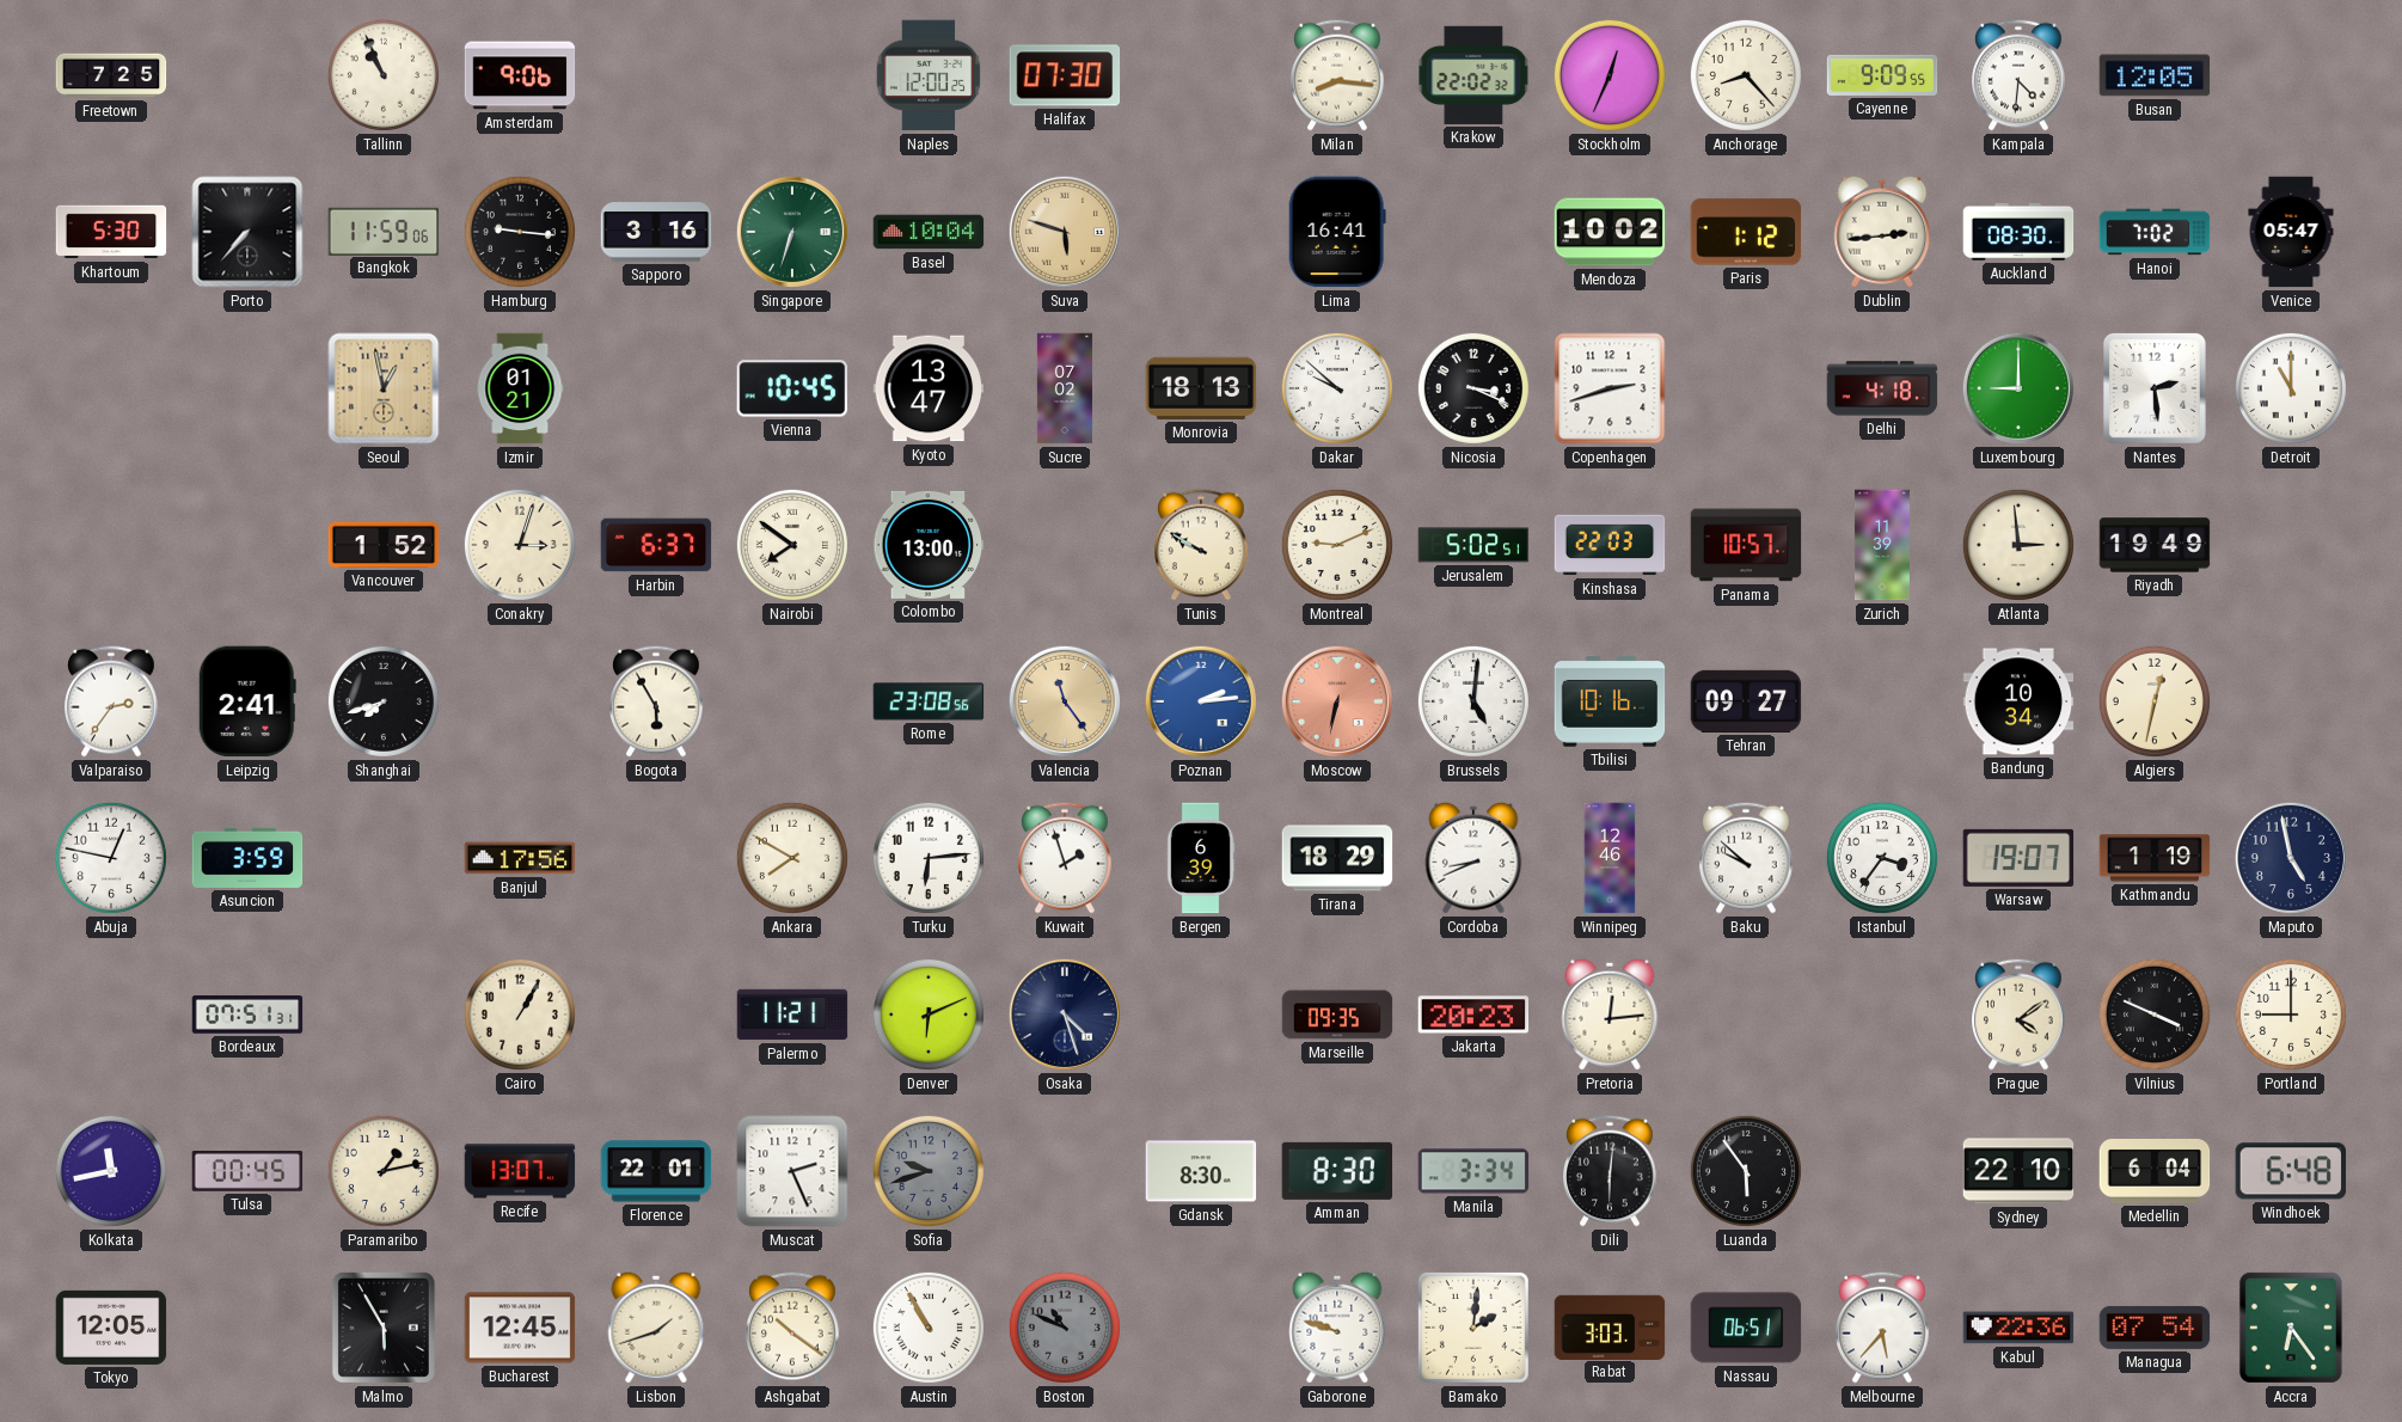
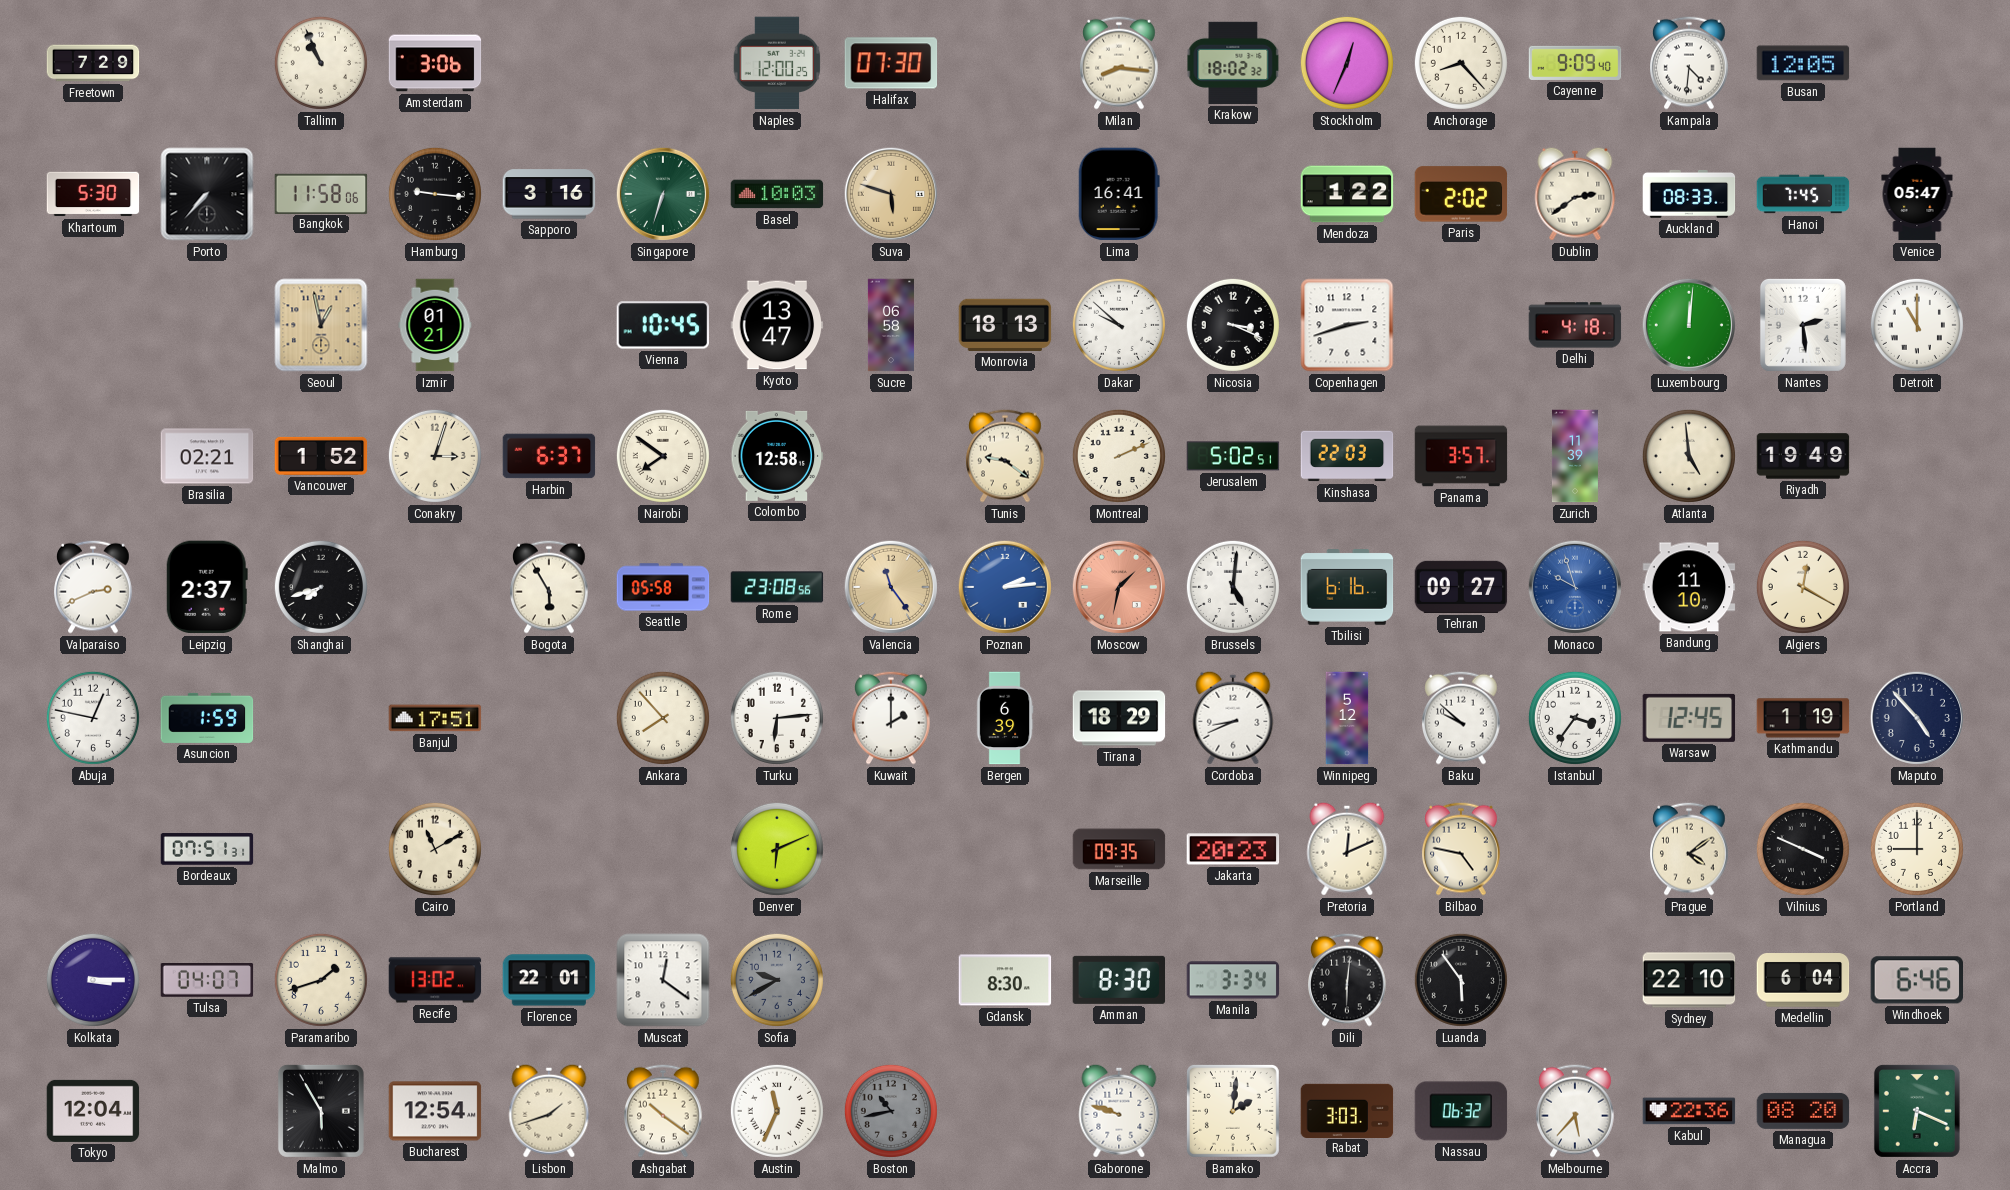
Freetown: 7:25 -> 7:29
Amsterdam: 9:06 -> 3:06
Krakow: 22:02 -> 18:02
Cayenne: 9:09:55 -> 9:09:40
Bangkok: 11:59 -> 11:58
Basel: 10:04 -> 10:03
Mendoza: 10:02 -> 1:22
Paris: 1:12 -> 2:02
Dublin: 2:44 -> 2:39
Auckland: 08:30 -> 08:33
Hanoi: 7:02 -> 7:45
Sucre: 07:02 -> 06:58
Luxembourg: 9:00 -> 12:01
Brasilia: none -> 02:21
Colombo: 13:00 -> 12:58
Tunis: 9:50 -> 9:21
Montreal: 9:11 -> 2:11
Panama: 10:57 -> 3:57
Atlanta: 2:59 -> 4:59
Valparaiso: 2:36 -> 2:41
Leipzig: 2:41 -> 2:37
Seattle: none -> 05:58
Moscow: 6:32 -> 1:32
Tbilisi: 10:16 -> 6:16
Monaco: none -> 9:57
Bandung: 10:34 -> 11:10
Algiers: 12:32 -> 12:20
Asuncion: 3:59 -> 1:59
Banjul: 17:56 -> 17:51
Ankara: 7:50 -> 7:53
Kuwait: 1:57 -> 2:00
Winnipeg: 12:46 -> 5:12
Warsaw: 19:07 -> 12:45
Maputo: 4:58 -> 4:53
Cairo: 1:05 -> 11:10
Palermo: 11:21 -> none
Osaka: 4:27 -> none
Pretoria: 12:14 -> 12:11
Bilbao: none -> 4:47
Kolkata: 11:43 -> 3:15
Tulsa: 00:45 -> 04:07
Paramaribo: 1:13 -> 1:42
Recife: 13:07 -> 13:02
Muscat: 2:26 -> 12:21
Sofia: 9:42 -> 9:40
Windhoek: 6:48 -> 6:46
Tokyo: 12:05 -> 12:04
Bucharest: 12:45 -> 12:54
Austin: 10:55 -> 11:34
Boston: 10:49 -> 10:43
Nassau: 06:51 -> 06:32
Managua: 07:54 -> 08:20
Accra: 6:24 -> 6:19
